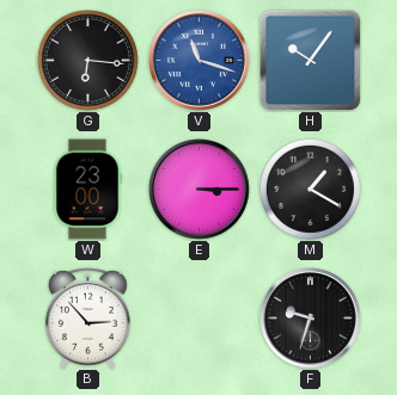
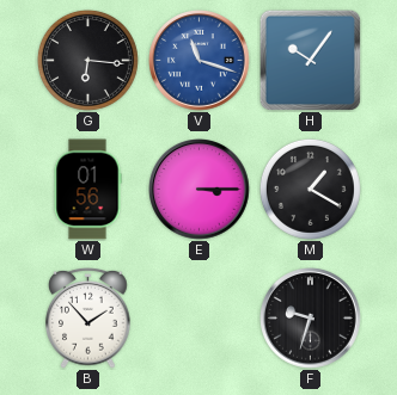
W: 23:00 -> 01:56
B: 2:53 -> 1:53
